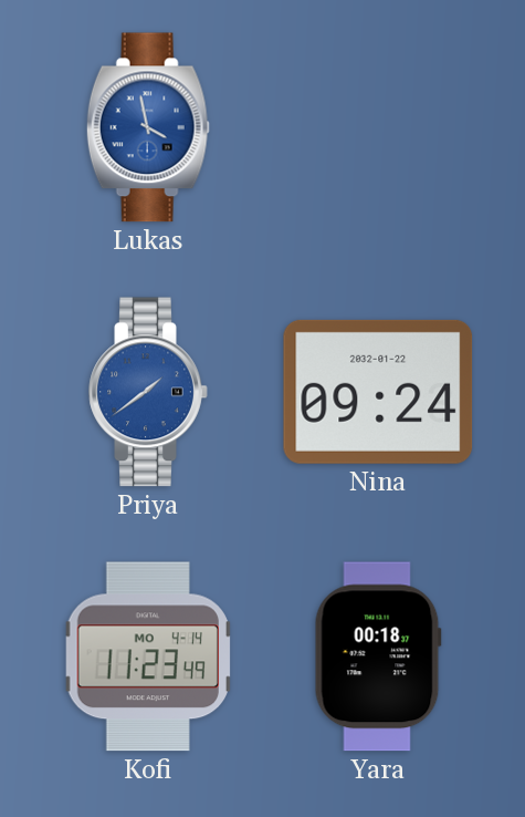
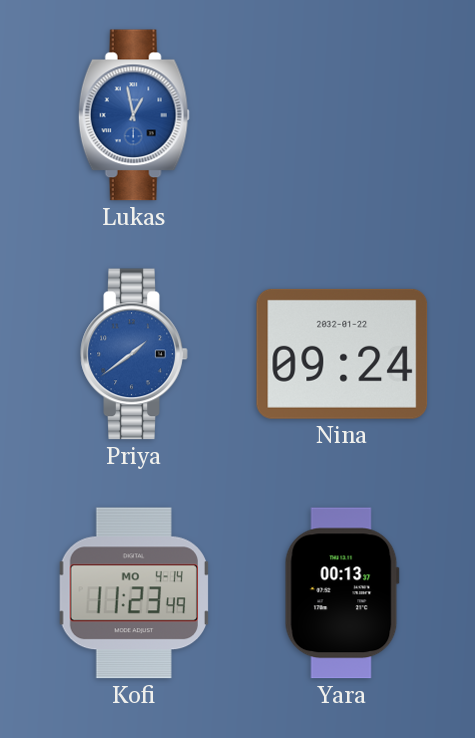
Lukas: 3:58 -> 12:58
Yara: 00:18 -> 00:13
